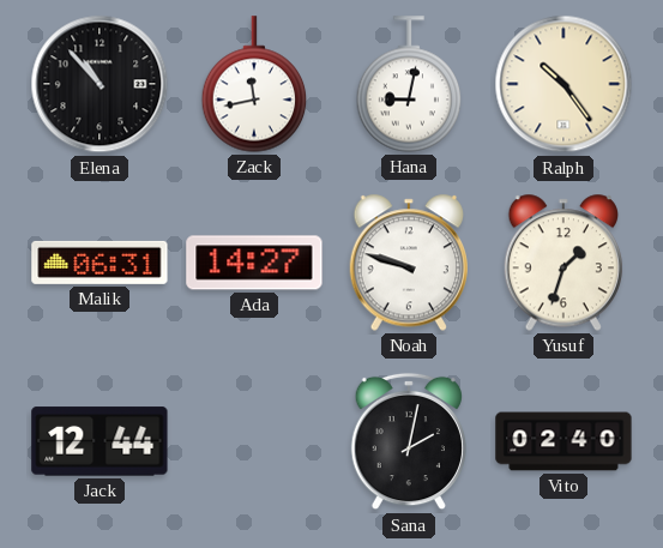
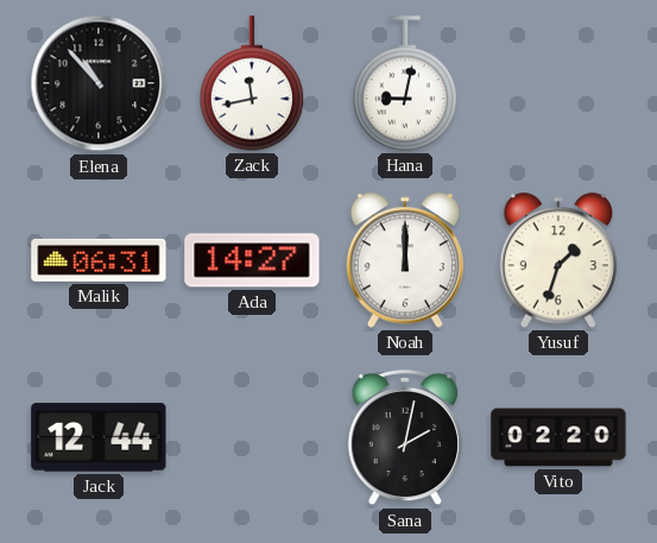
Ralph: 10:24 -> none
Noah: 9:48 -> 12:00
Vito: 02:40 -> 02:20
